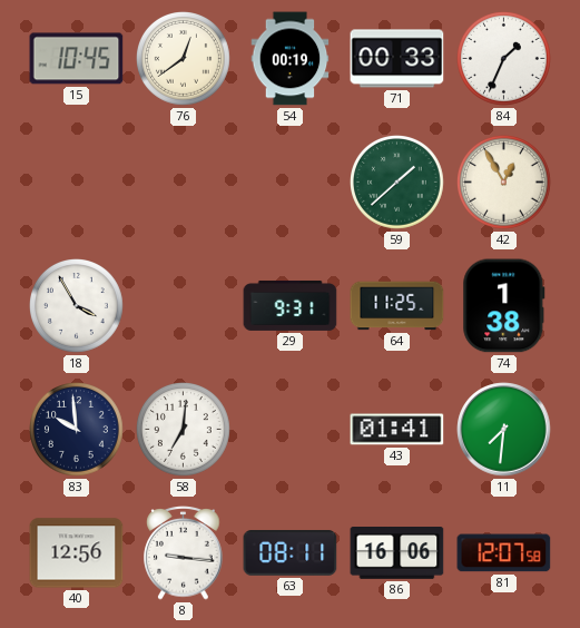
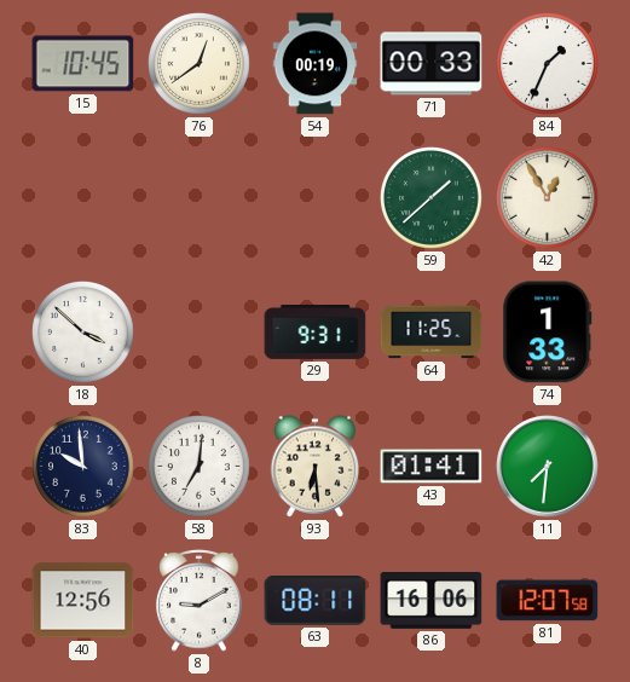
18: 3:55 -> 3:52
74: 1:38 -> 1:33
93: none -> 6:29
8: 9:16 -> 9:10
